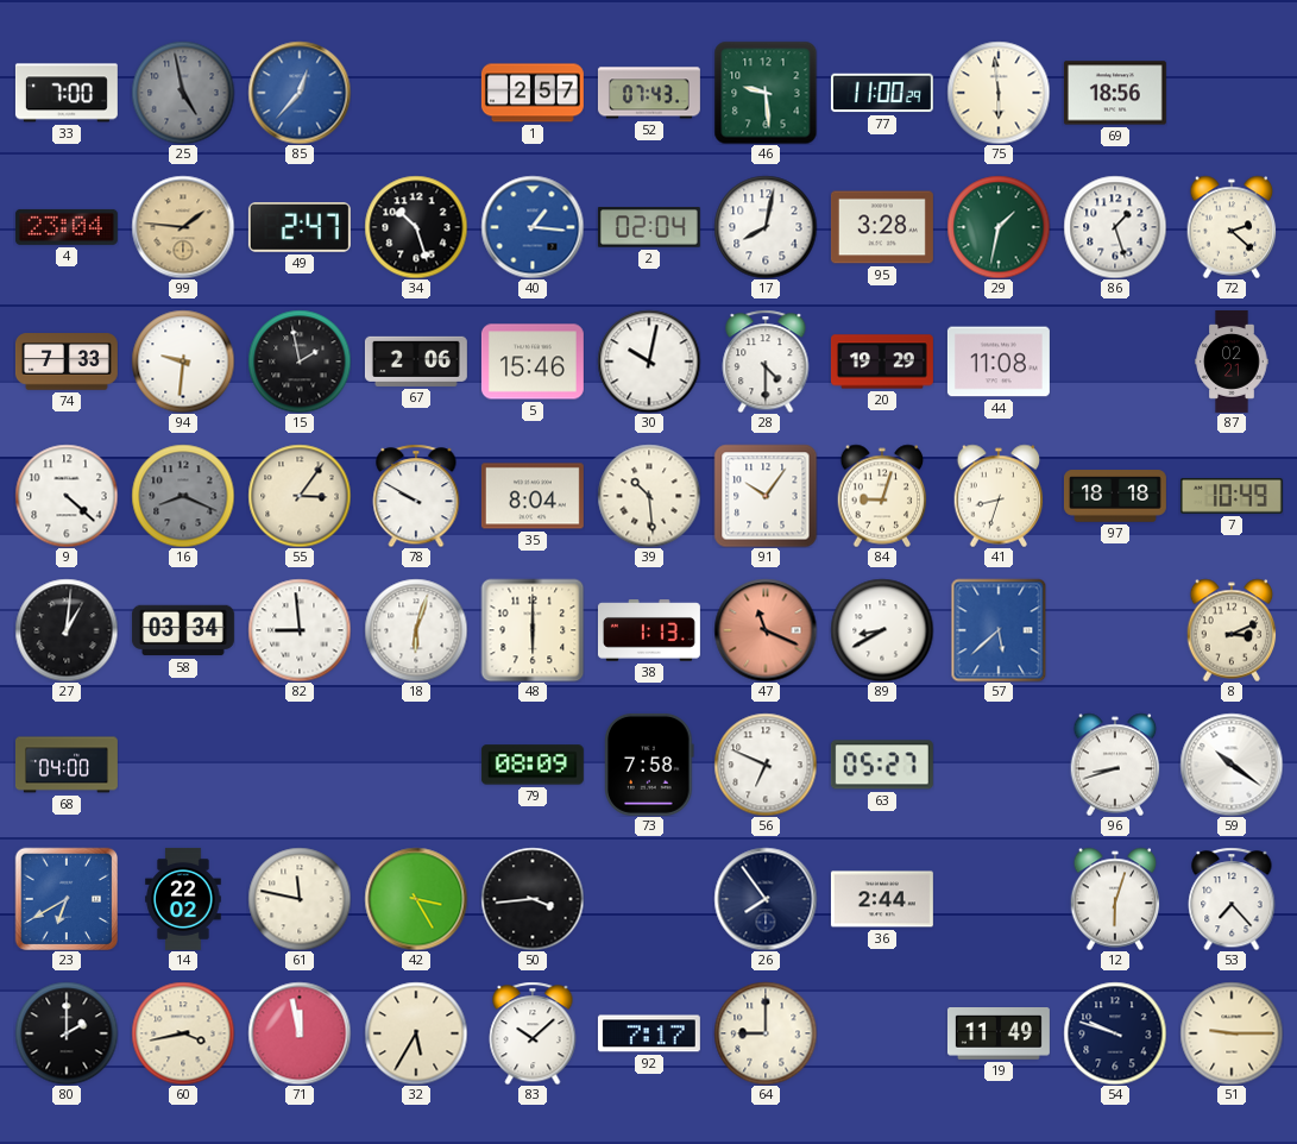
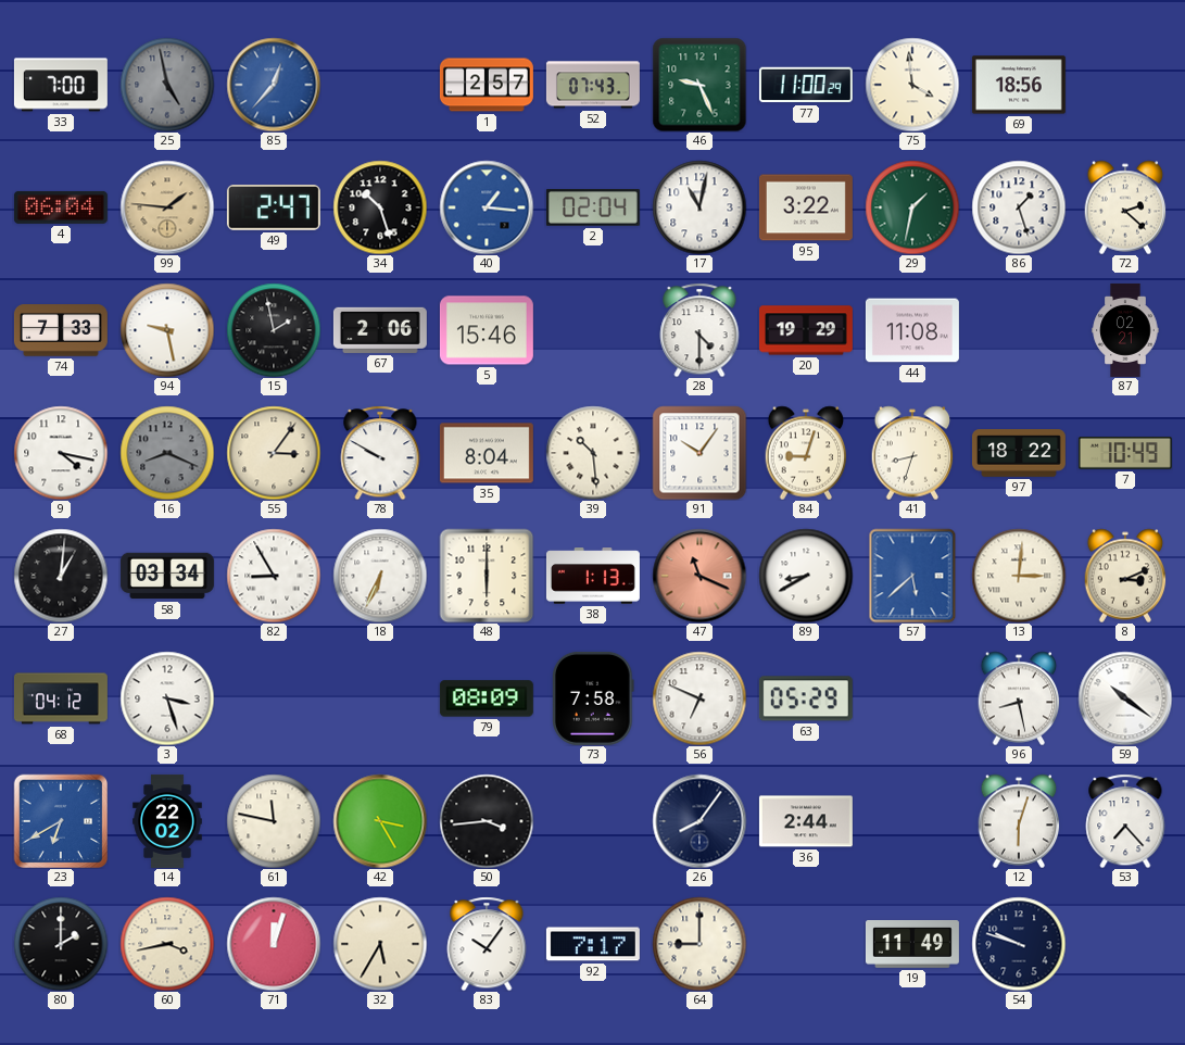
46: 9:29 -> 9:26
75: 5:59 -> 3:59
4: 23:04 -> 06:04
17: 8:02 -> 11:02
95: 3:28 -> 3:22
94: 9:31 -> 9:28
30: 10:02 -> none
9: 4:22 -> 4:17
97: 18:18 -> 18:22
82: 8:59 -> 8:55
18: 6:03 -> 6:34
13: none -> 3:01
68: 04:00 -> 04:12
3: none -> 3:27
63: 05:27 -> 05:29
96: 8:42 -> 8:28
26: 7:54 -> 8:06
71: 11:58 -> 12:03
83: 10:08 -> 10:06
51: 9:15 -> none
